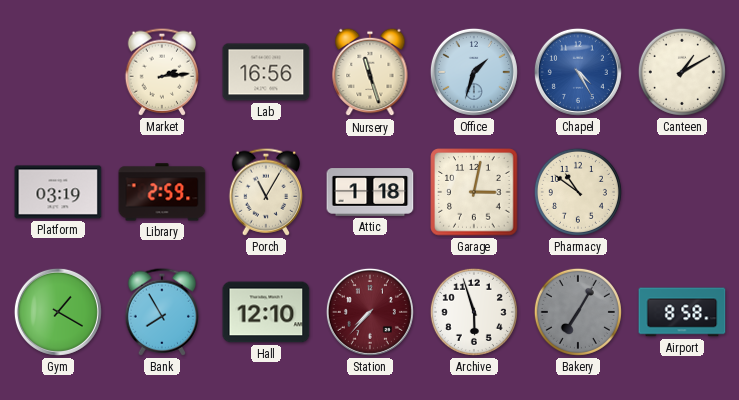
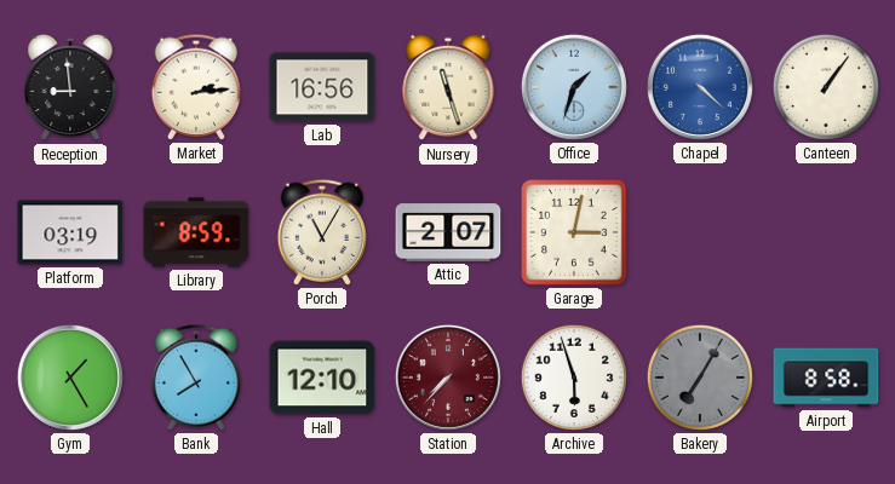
Reception: none -> 8:59
Chapel: 4:25 -> 4:22
Canteen: 1:10 -> 1:06
Library: 2:59 -> 8:59
Attic: 1:18 -> 2:07
Pharmacy: 10:51 -> none
Gym: 1:20 -> 1:25
